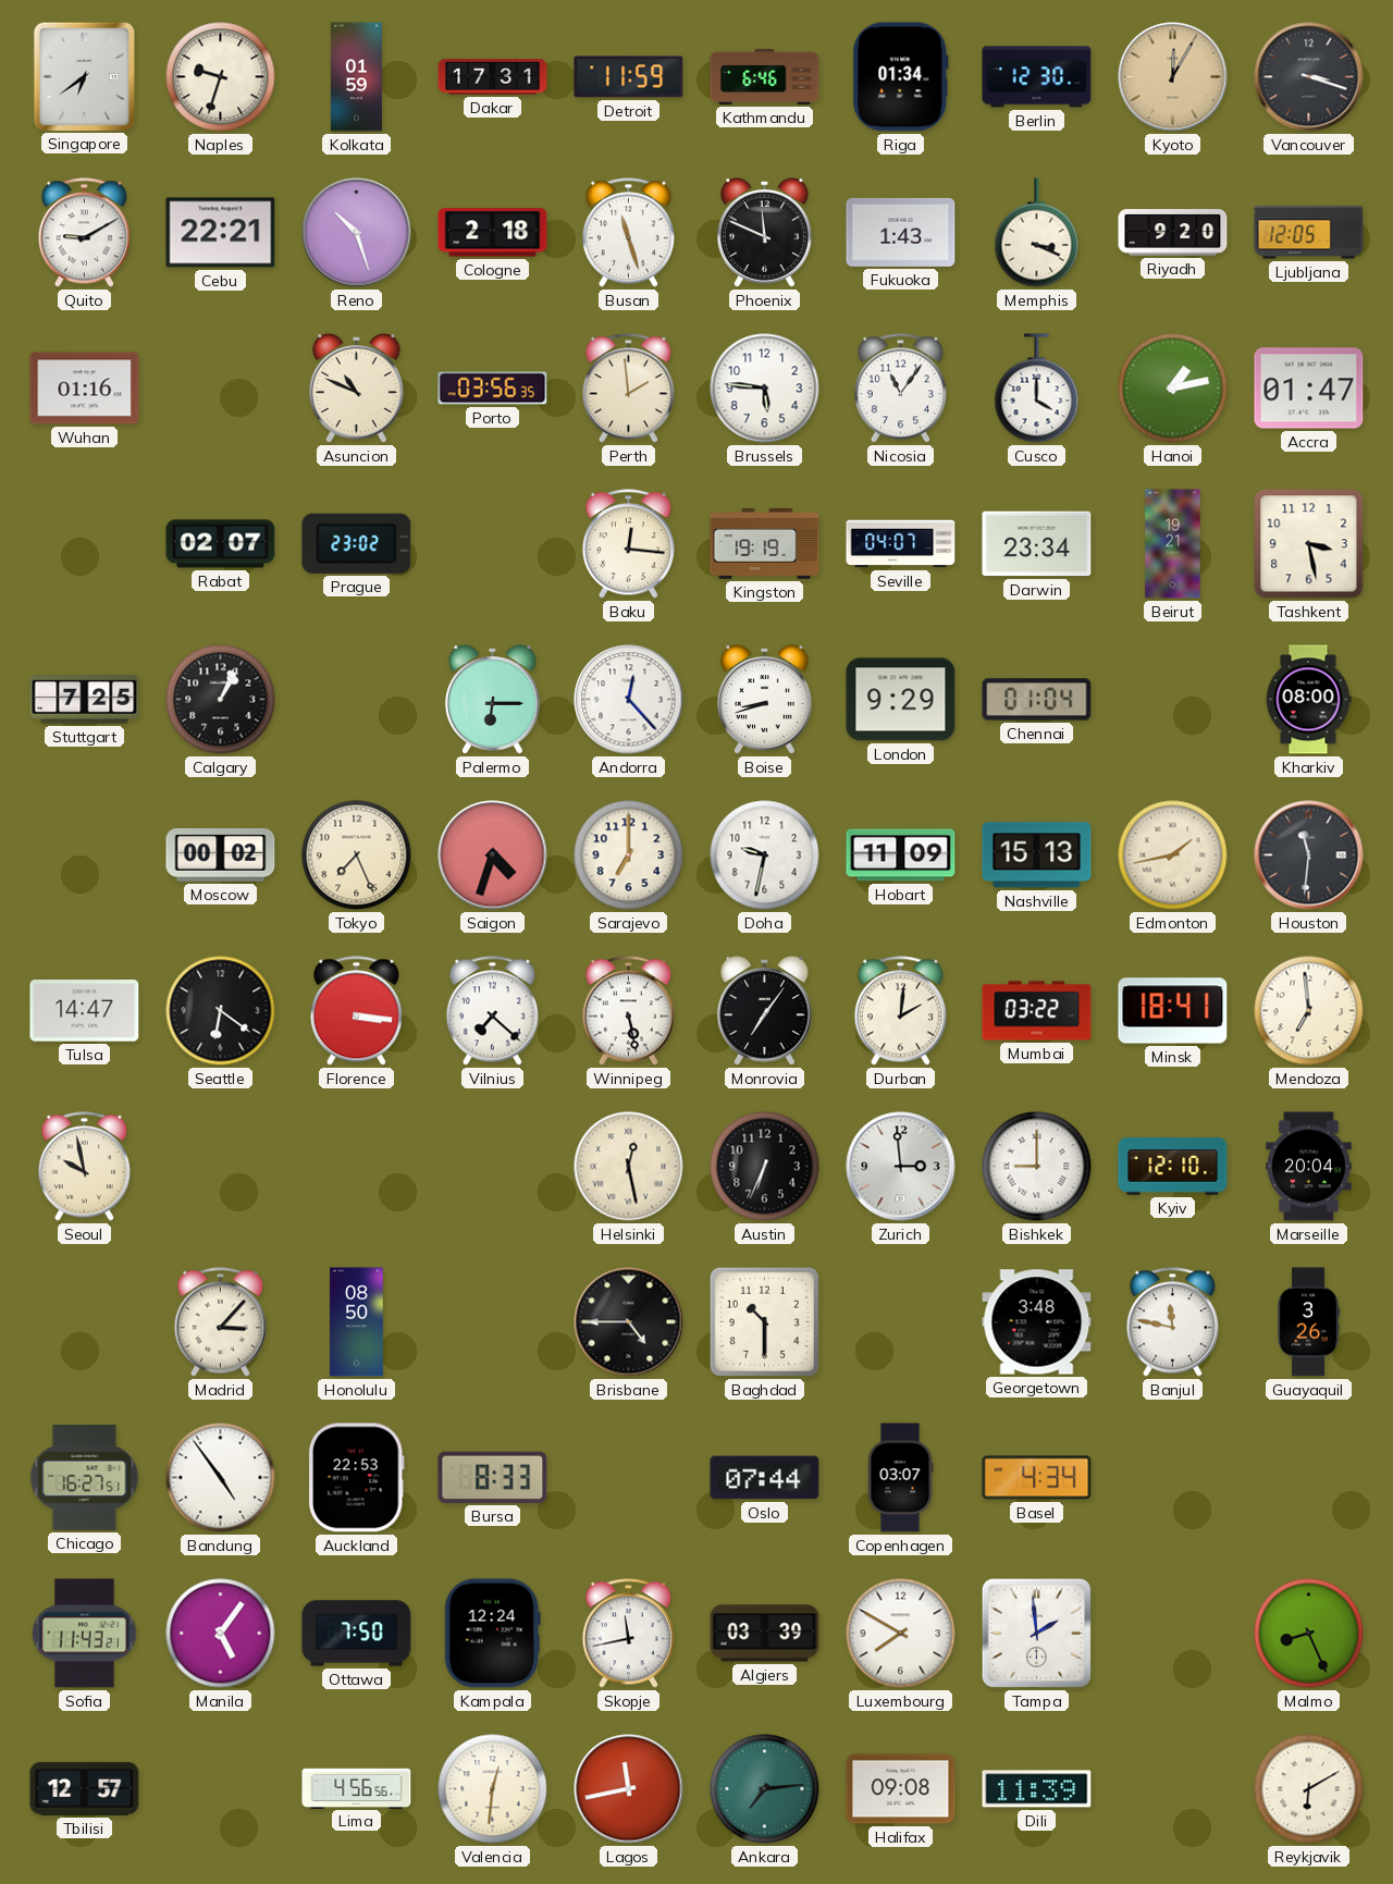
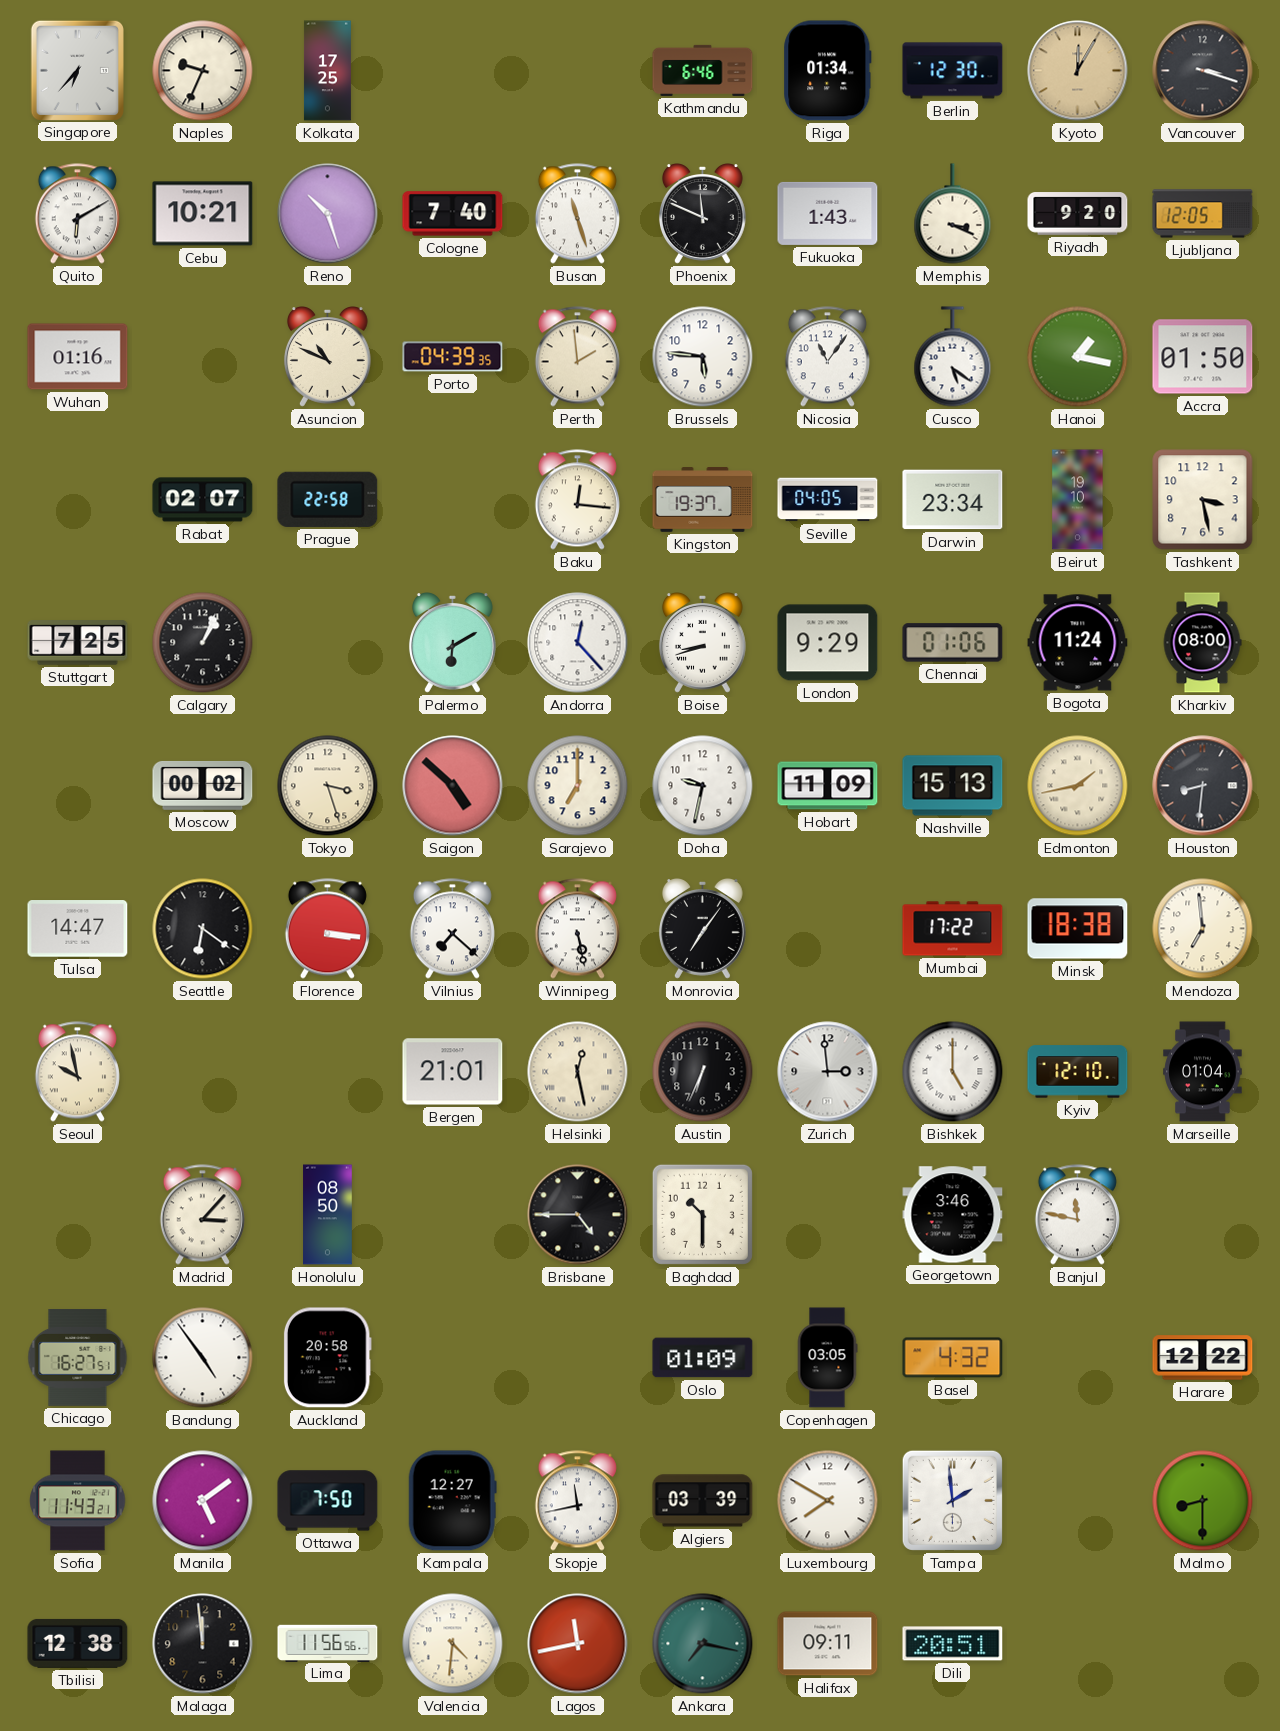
Singapore: 6:39 -> 6:37
Naples: 9:33 -> 9:34
Kolkata: 01:59 -> 17:25
Dakar: 17:31 -> none
Detroit: 11:59 -> none
Quito: 9:10 -> 6:10
Cebu: 22:21 -> 10:21
Cologne: 2:18 -> 7:40
Porto: 03:56 -> 04:39
Cusco: 4:00 -> 5:21
Hanoi: 1:13 -> 1:17
Accra: 01:47 -> 01:50
Prague: 23:02 -> 22:58
Kingston: 19:19 -> 19:37
Seville: 04:07 -> 04:05
Beirut: 19:21 -> 19:10
Palermo: 6:15 -> 6:10
Chennai: 01:04 -> 01:06
Bogota: none -> 11:24
Tokyo: 7:26 -> 3:27
Saigon: 4:33 -> 4:52
Houston: 11:31 -> 8:31
Durban: 2:01 -> none
Mumbai: 03:22 -> 17:22
Minsk: 18:41 -> 18:38
Bergen: none -> 21:01
Bishkek: 9:00 -> 5:00
Marseille: 20:04 -> 01:04
Georgetown: 3:48 -> 3:46
Guayaquil: 3:26 -> none
Auckland: 22:53 -> 20:58
Bursa: 8:33 -> none
Oslo: 07:44 -> 01:09
Copenhagen: 03:07 -> 03:05
Basel: 4:34 -> 4:32
Harare: none -> 12:22
Manila: 5:06 -> 5:09
Kampala: 12:24 -> 12:27
Malmo: 8:26 -> 8:30
Tbilisi: 12:57 -> 12:38
Malaga: none -> 11:59
Lima: 4:56 -> 11:56
Valencia: 12:31 -> 4:31
Ankara: 7:14 -> 7:17
Halifax: 09:08 -> 09:11
Dili: 11:39 -> 20:51
Reykjavik: 6:10 -> none
